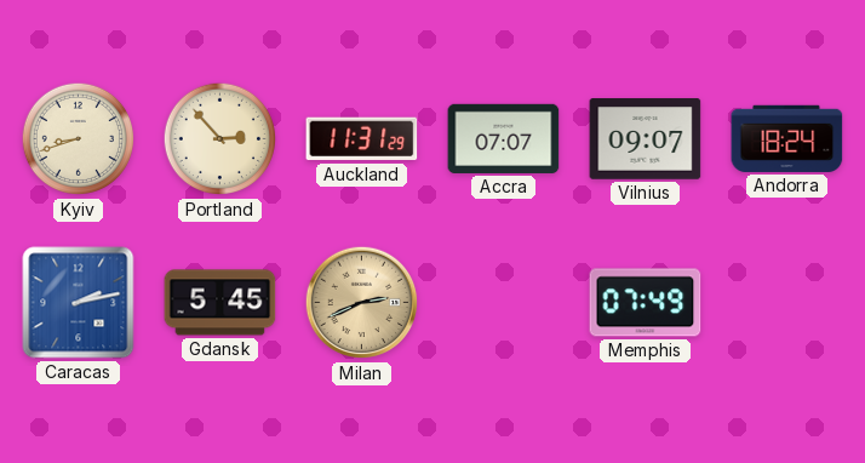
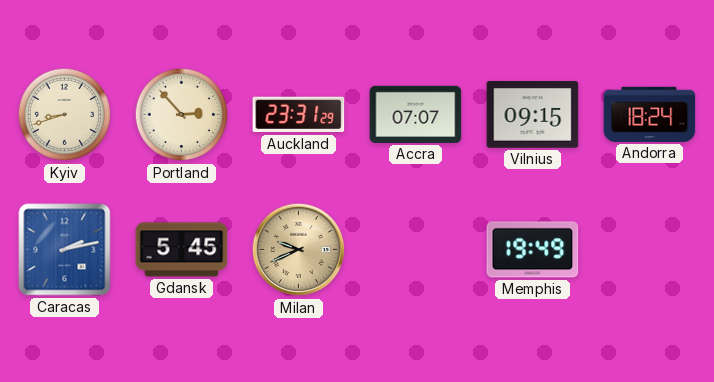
Auckland: 11:31 -> 23:31
Vilnius: 09:07 -> 09:15
Milan: 2:41 -> 9:41
Memphis: 07:49 -> 19:49
